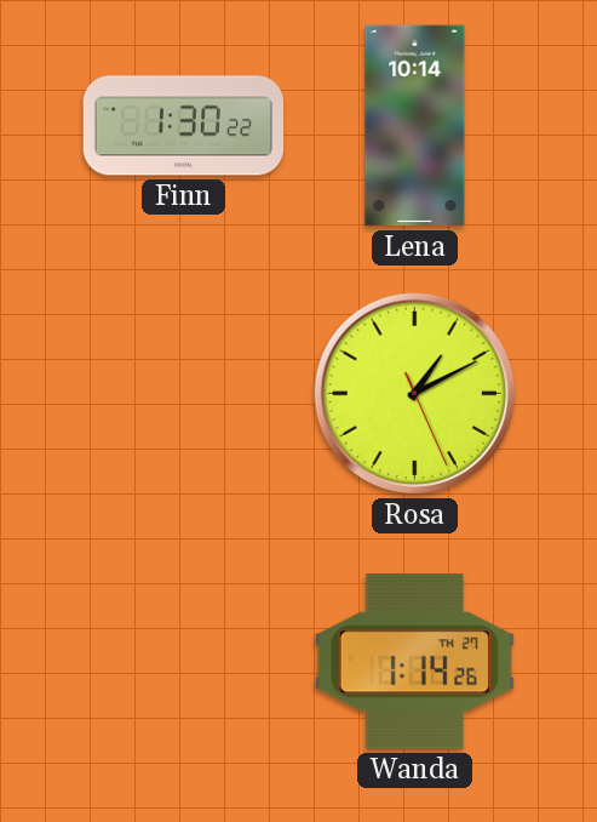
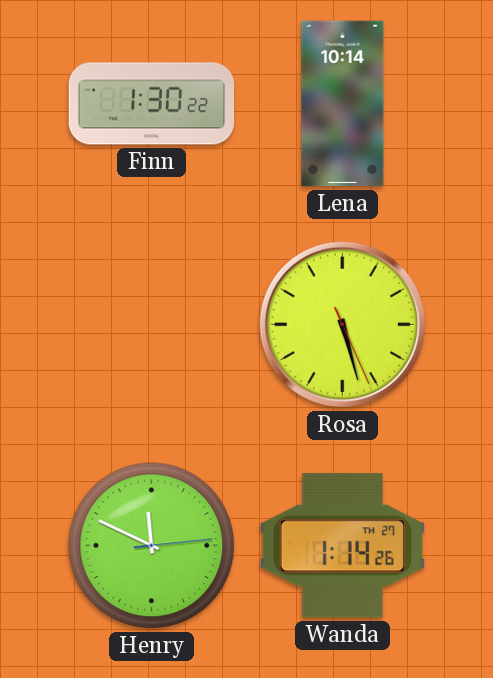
Rosa: 1:10 -> 5:27
Henry: none -> 11:49
